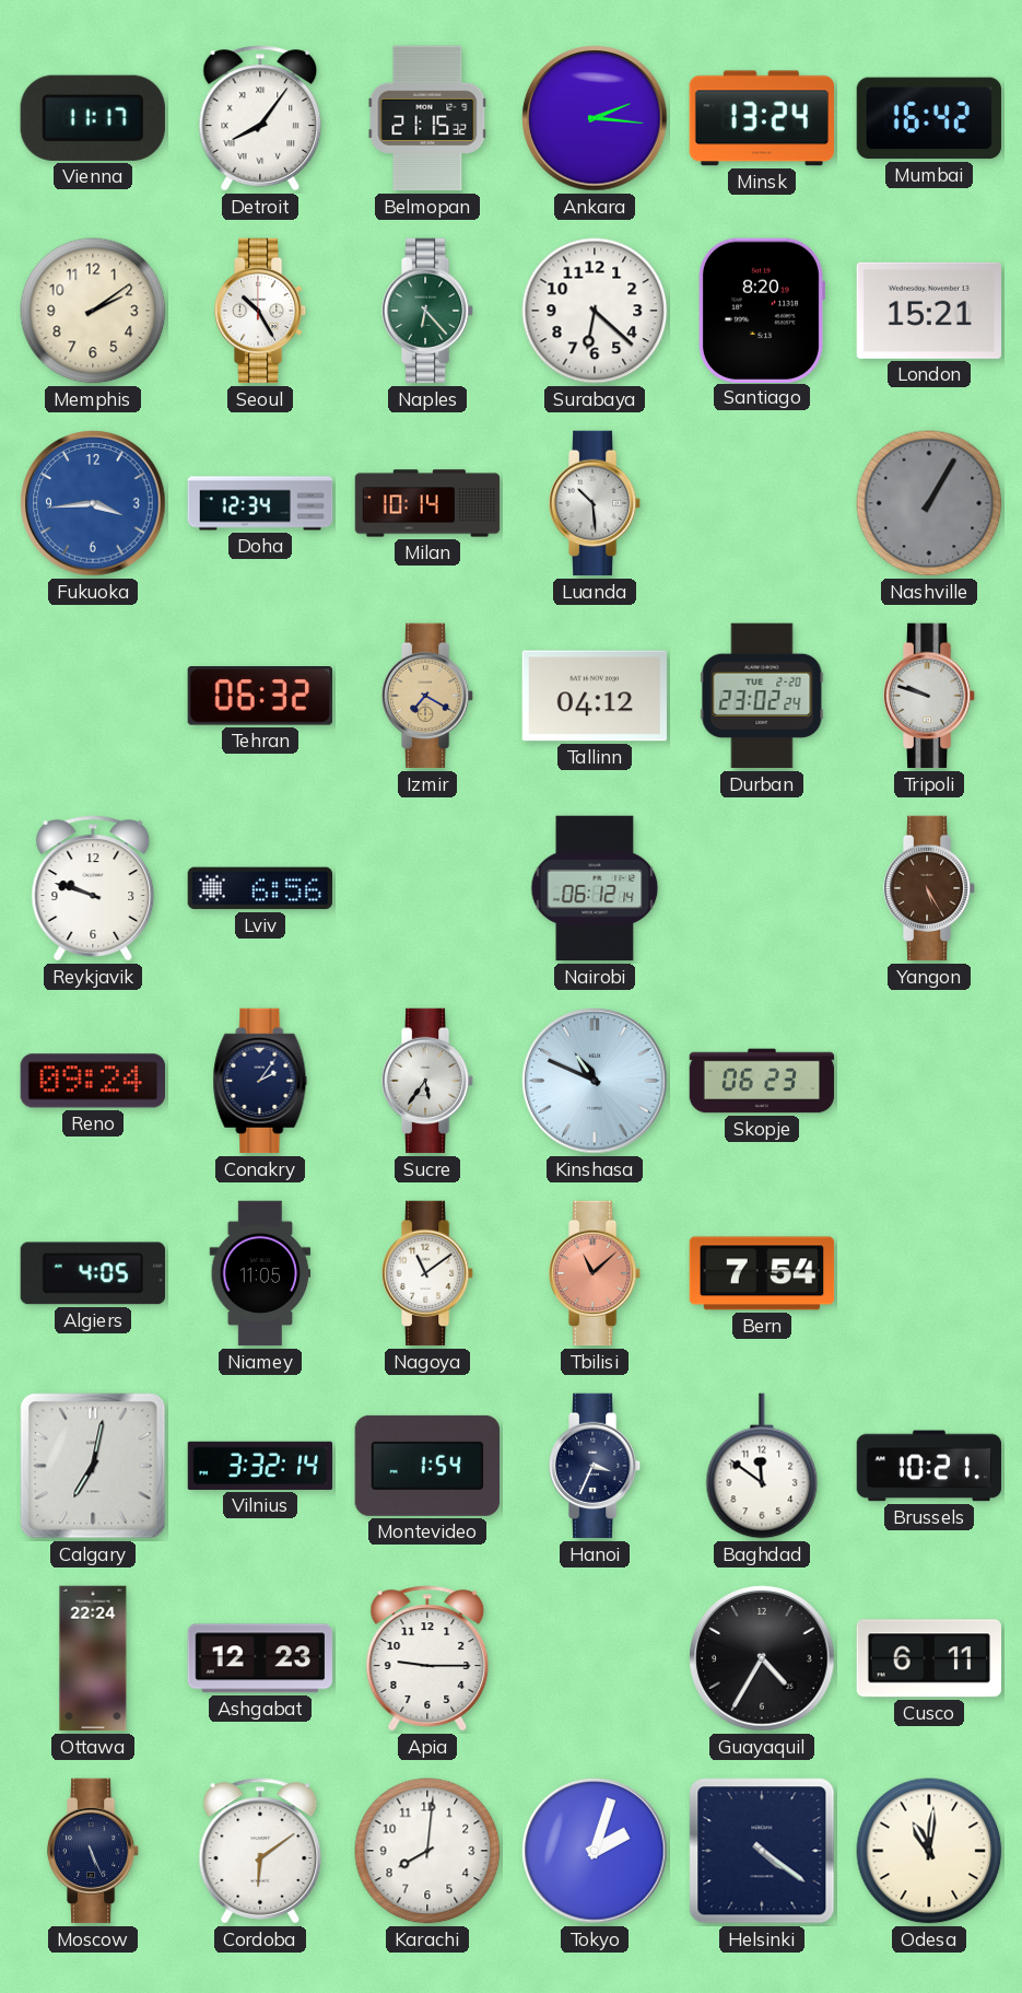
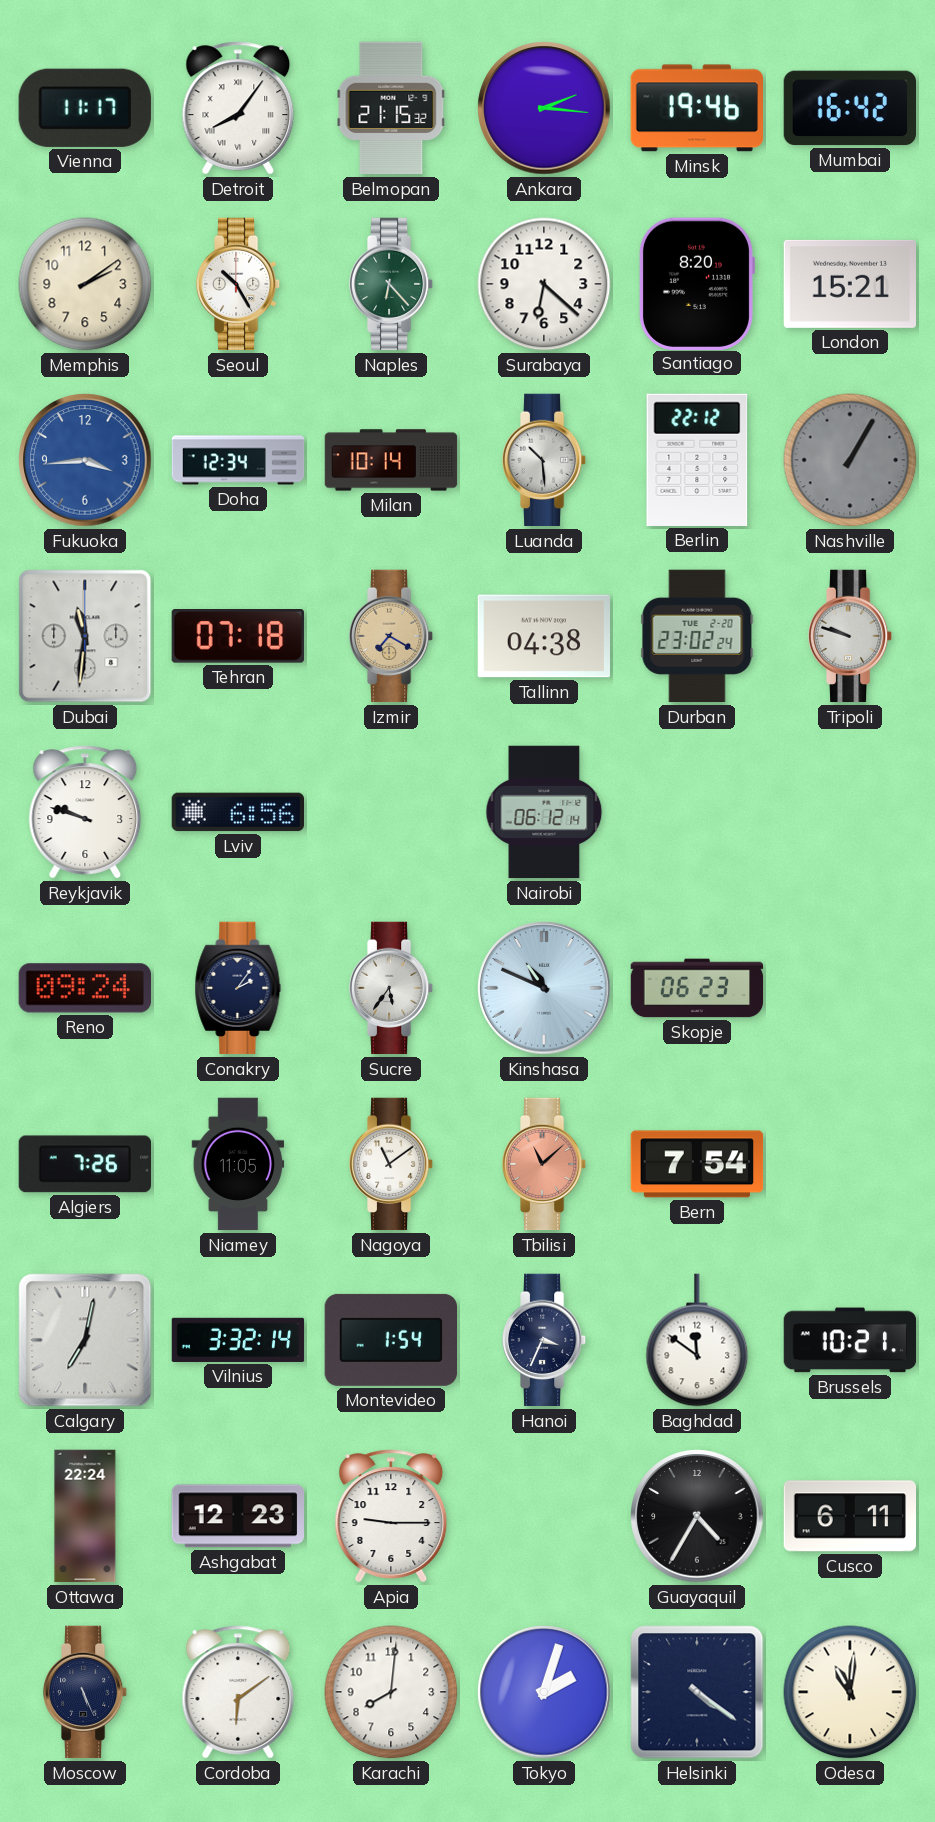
Minsk: 13:24 -> 19:46
Berlin: none -> 22:12
Dubai: none -> 11:31
Tehran: 06:32 -> 07:18
Tallinn: 04:12 -> 04:38
Yangon: 5:25 -> none
Algiers: 4:05 -> 7:26
